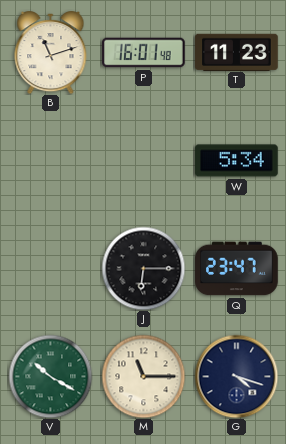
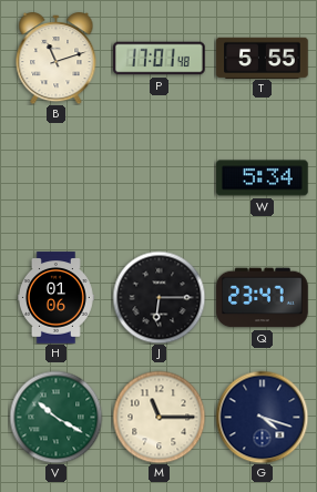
P: 16:01 -> 17:01
T: 11:23 -> 5:55
H: none -> 01:06
